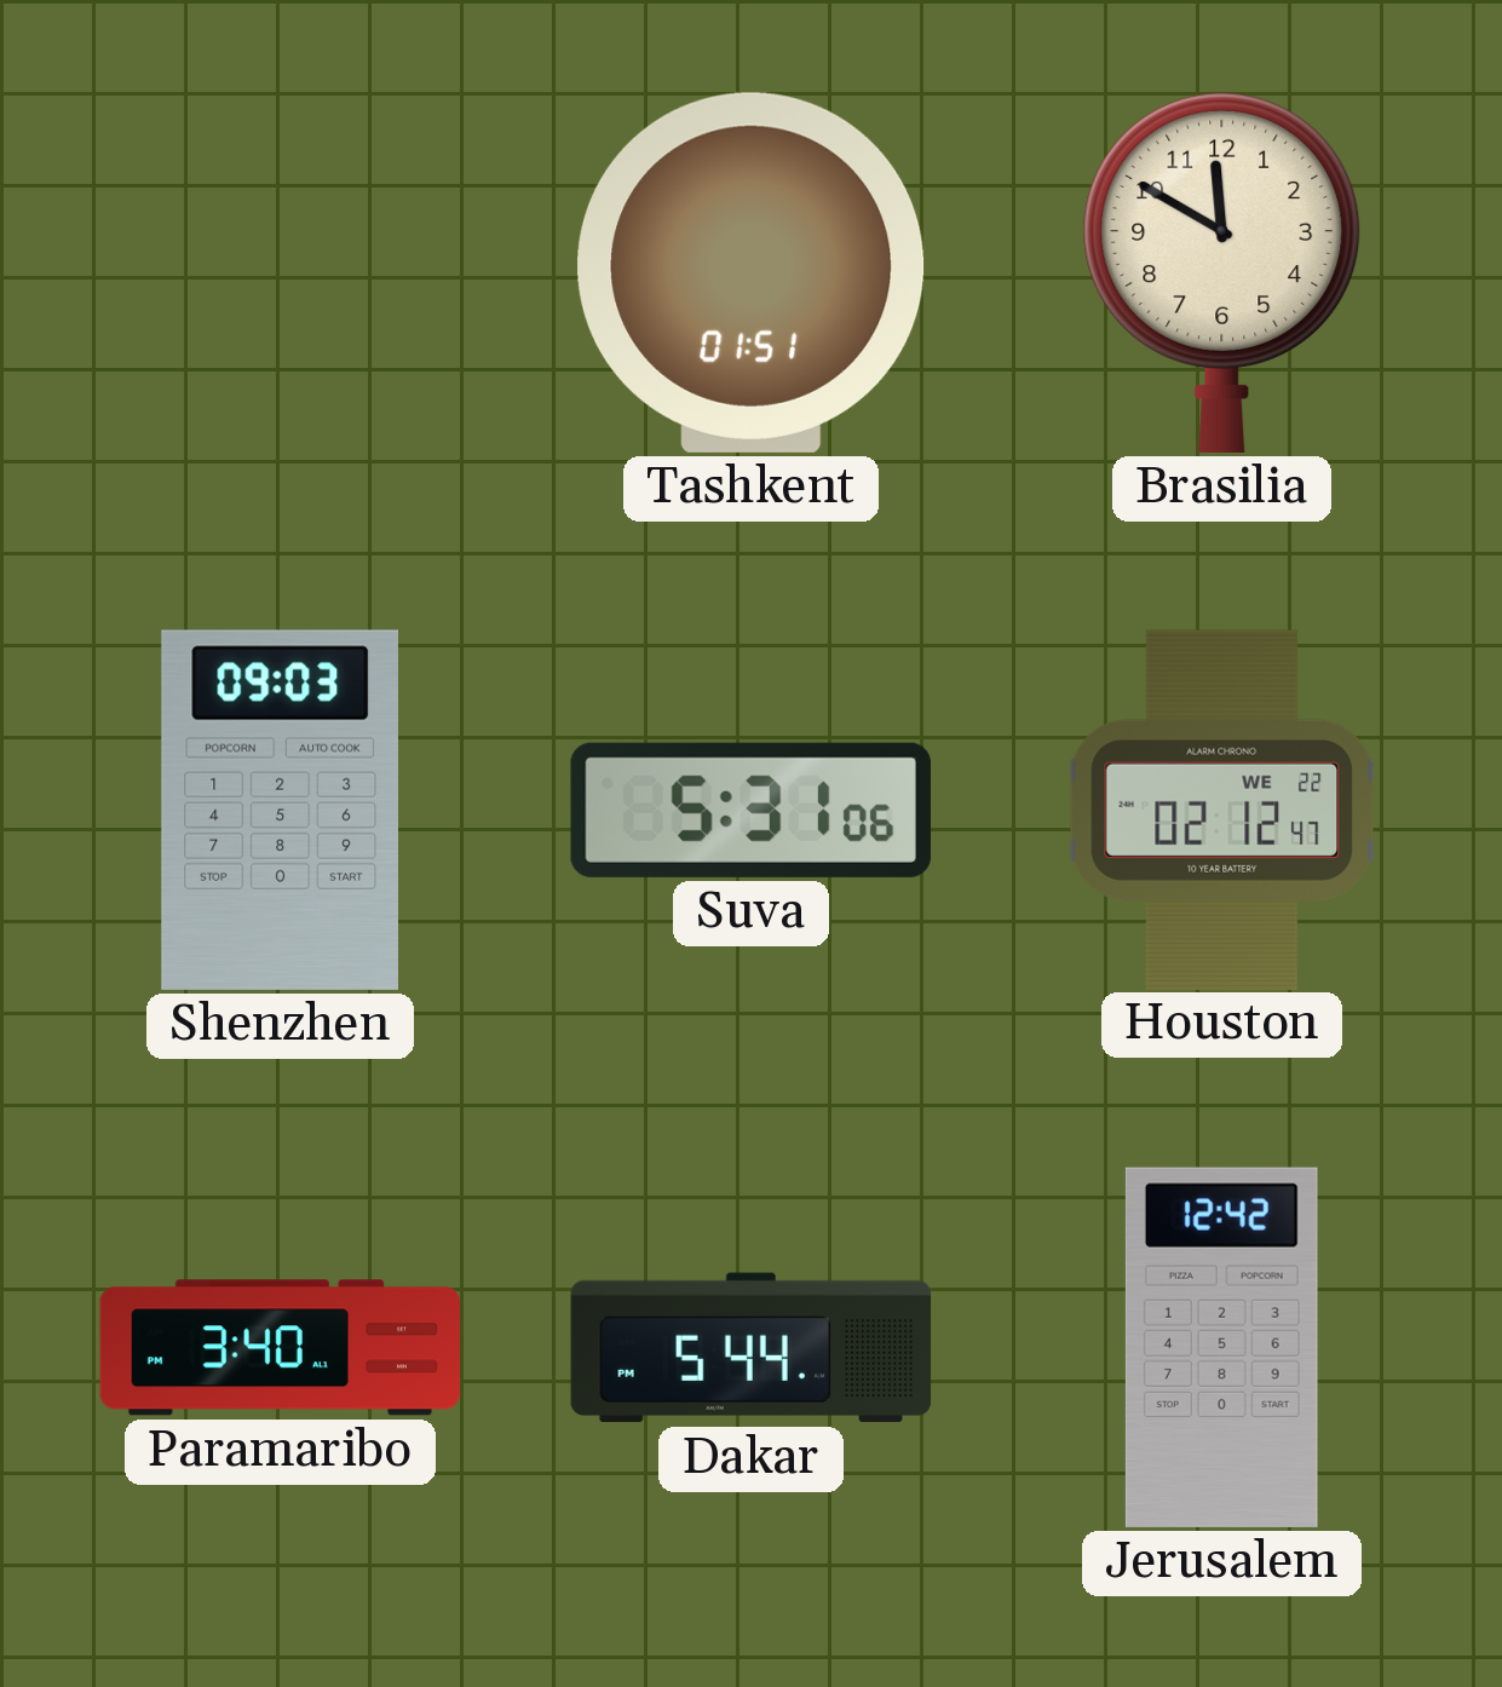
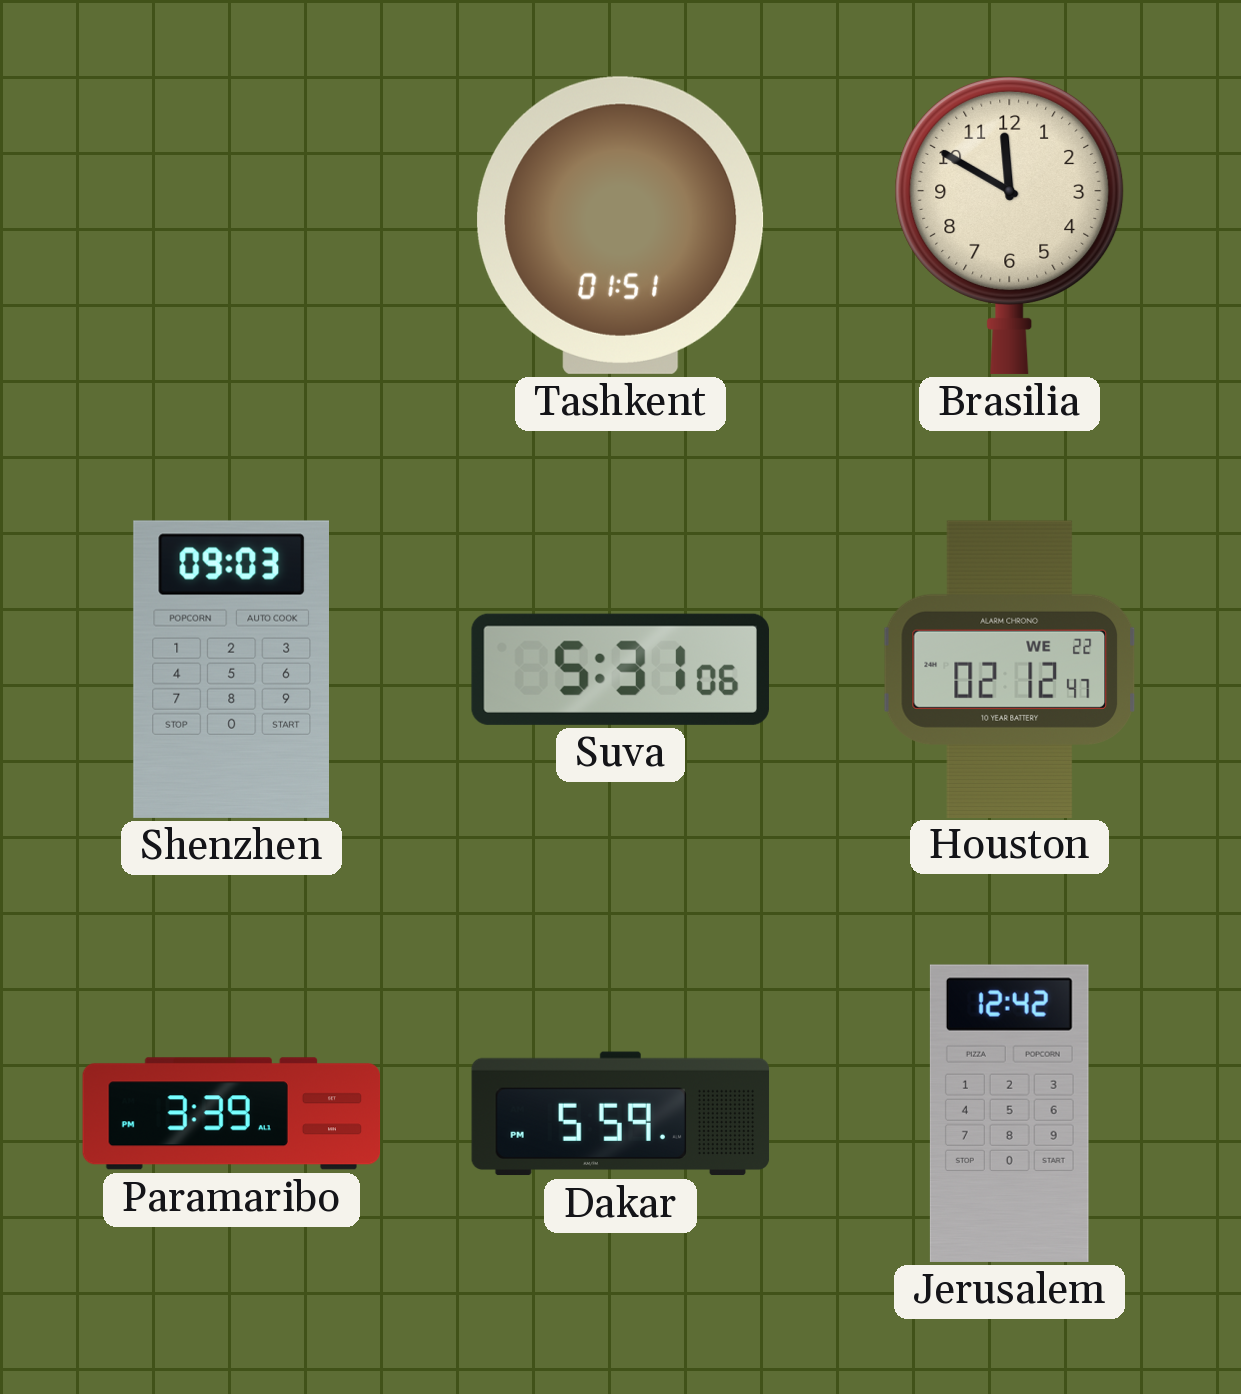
Paramaribo: 3:40 -> 3:39
Dakar: 5:44 -> 5:59
